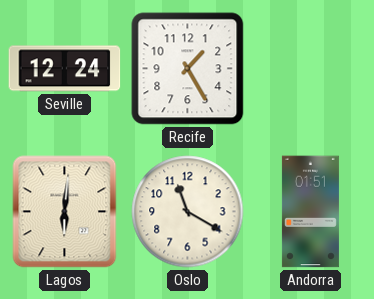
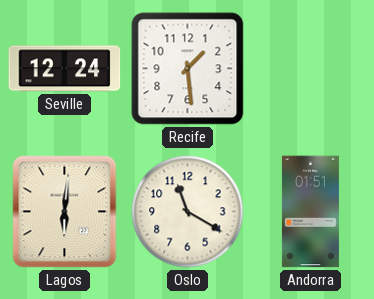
Recife: 1:25 -> 1:29
